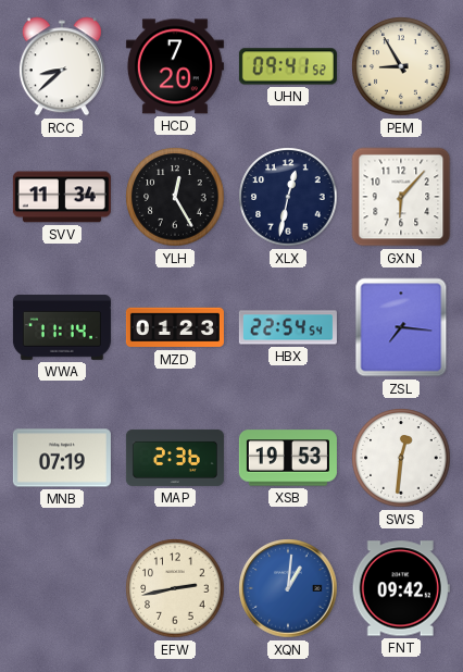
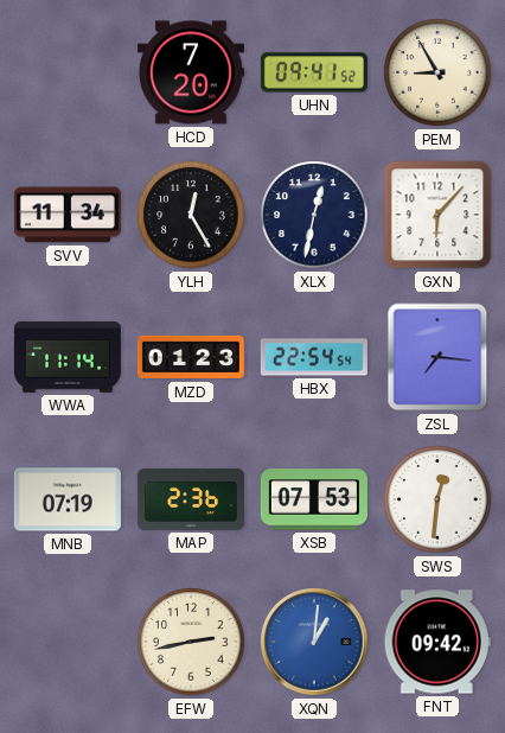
RCC: 8:38 -> none
XSB: 19:53 -> 07:53
